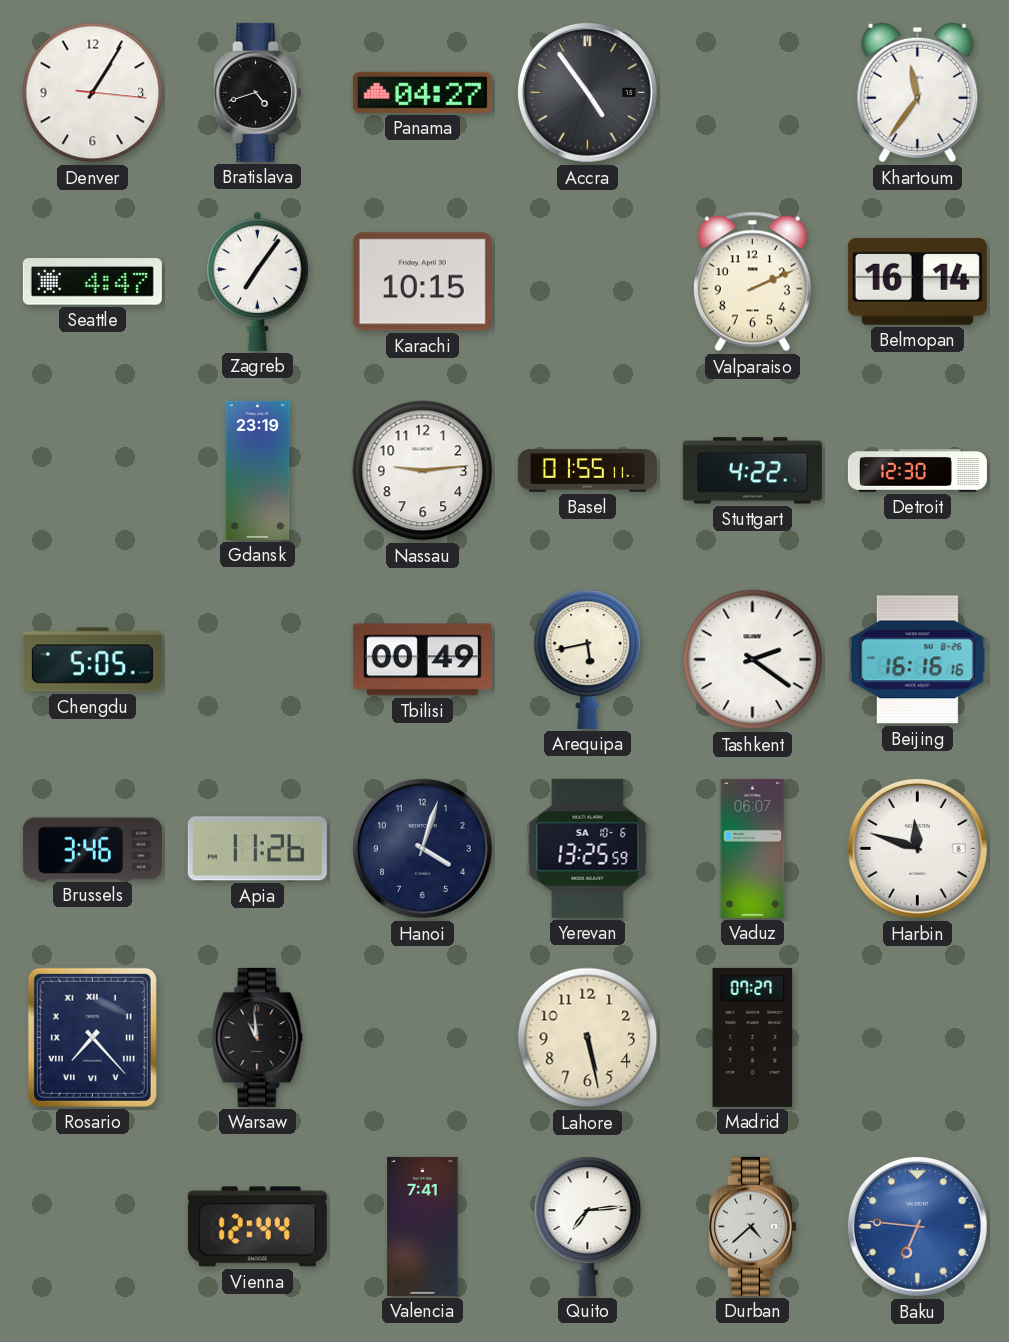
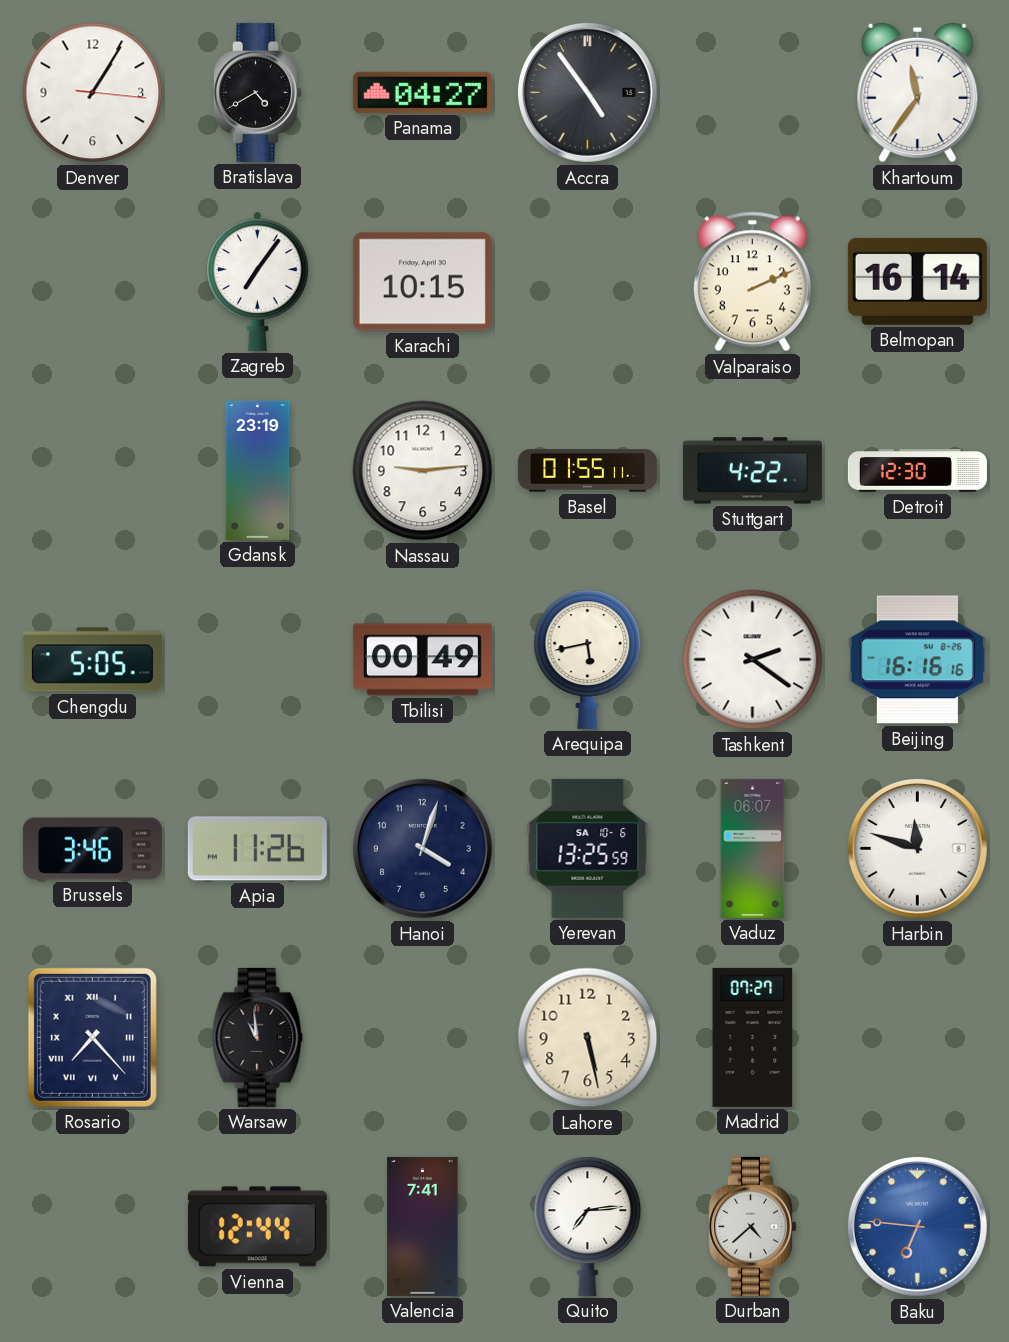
Bratislava: 4:42 -> 4:40
Seattle: 4:47 -> none
